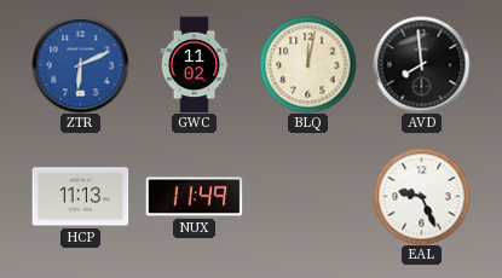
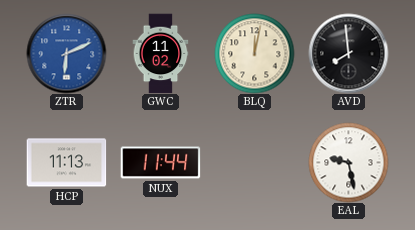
NUX: 11:49 -> 11:44
EAL: 9:26 -> 9:28
